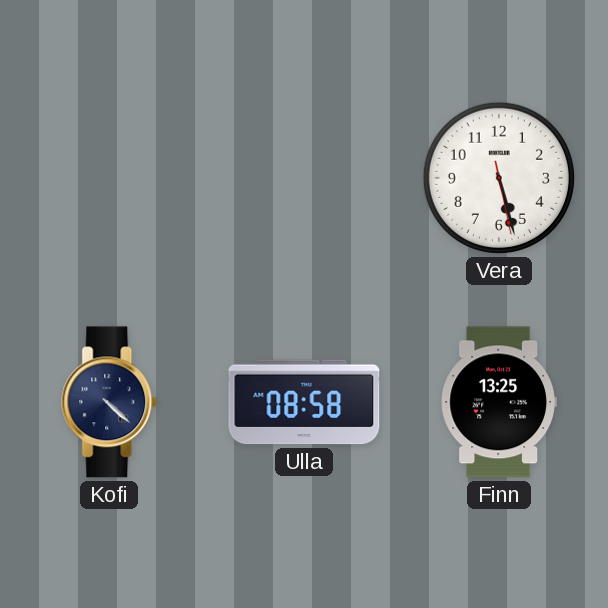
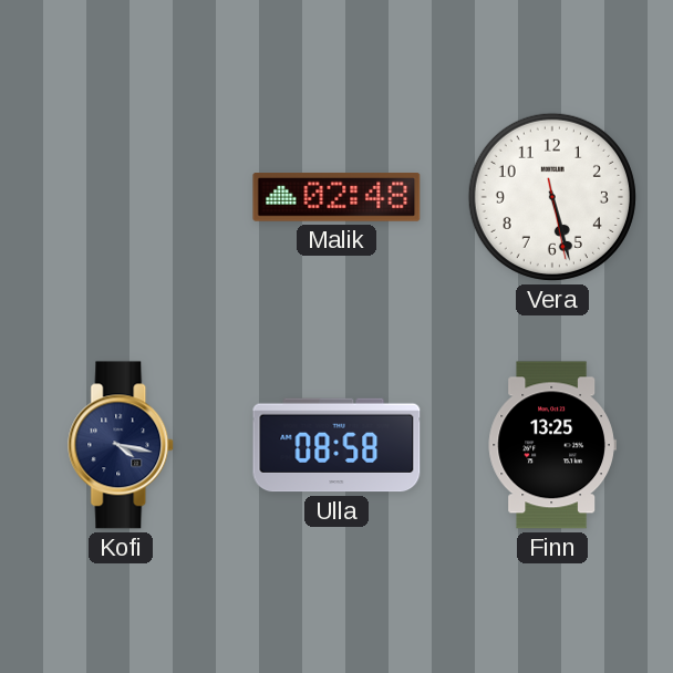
Malik: none -> 02:48
Kofi: 4:22 -> 4:17
